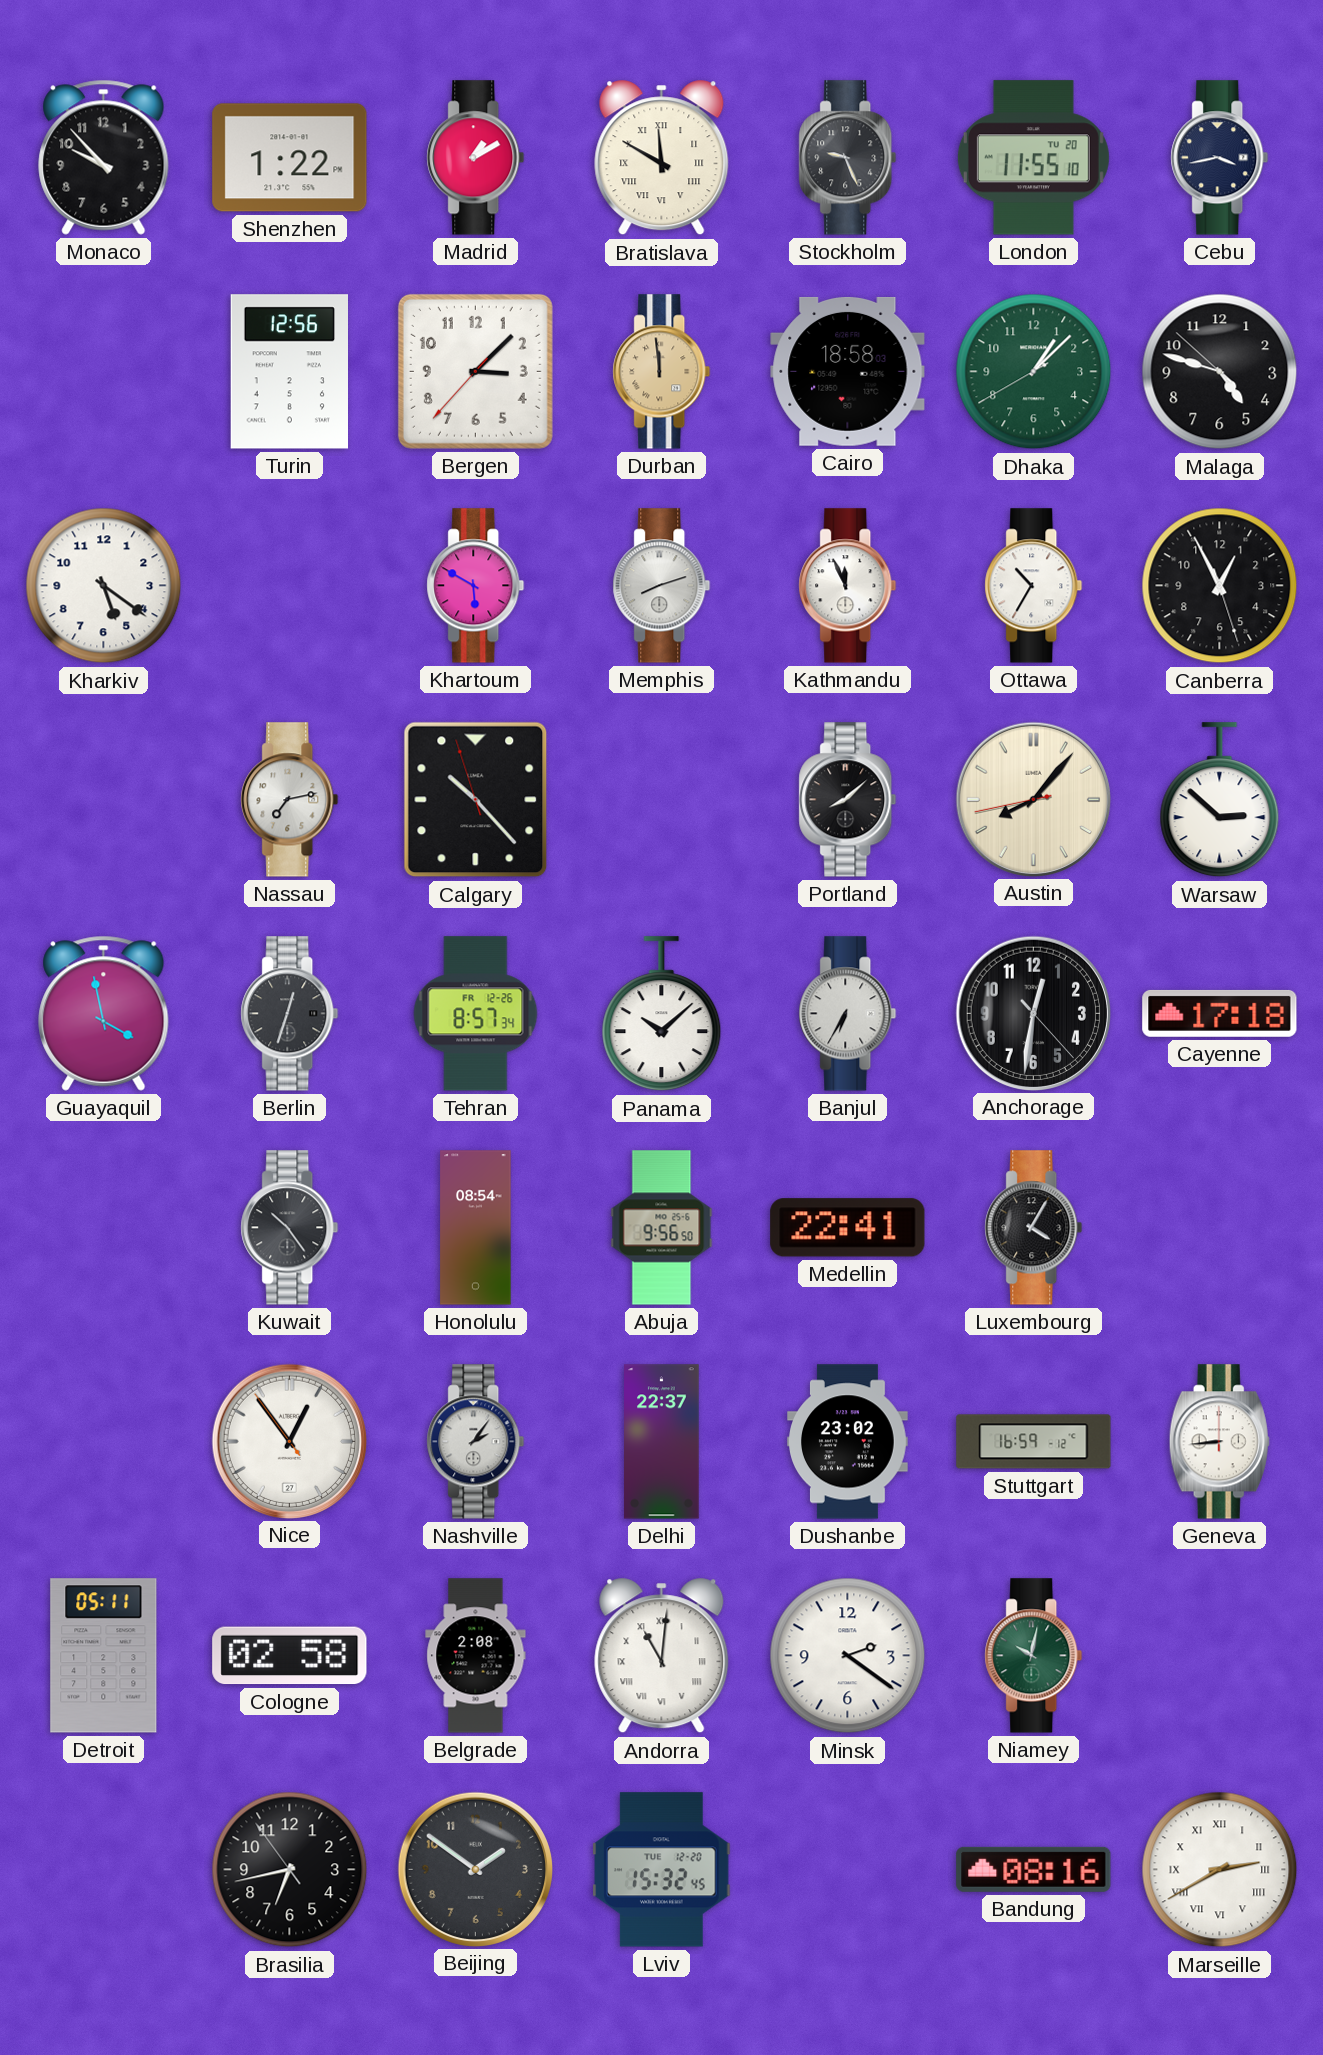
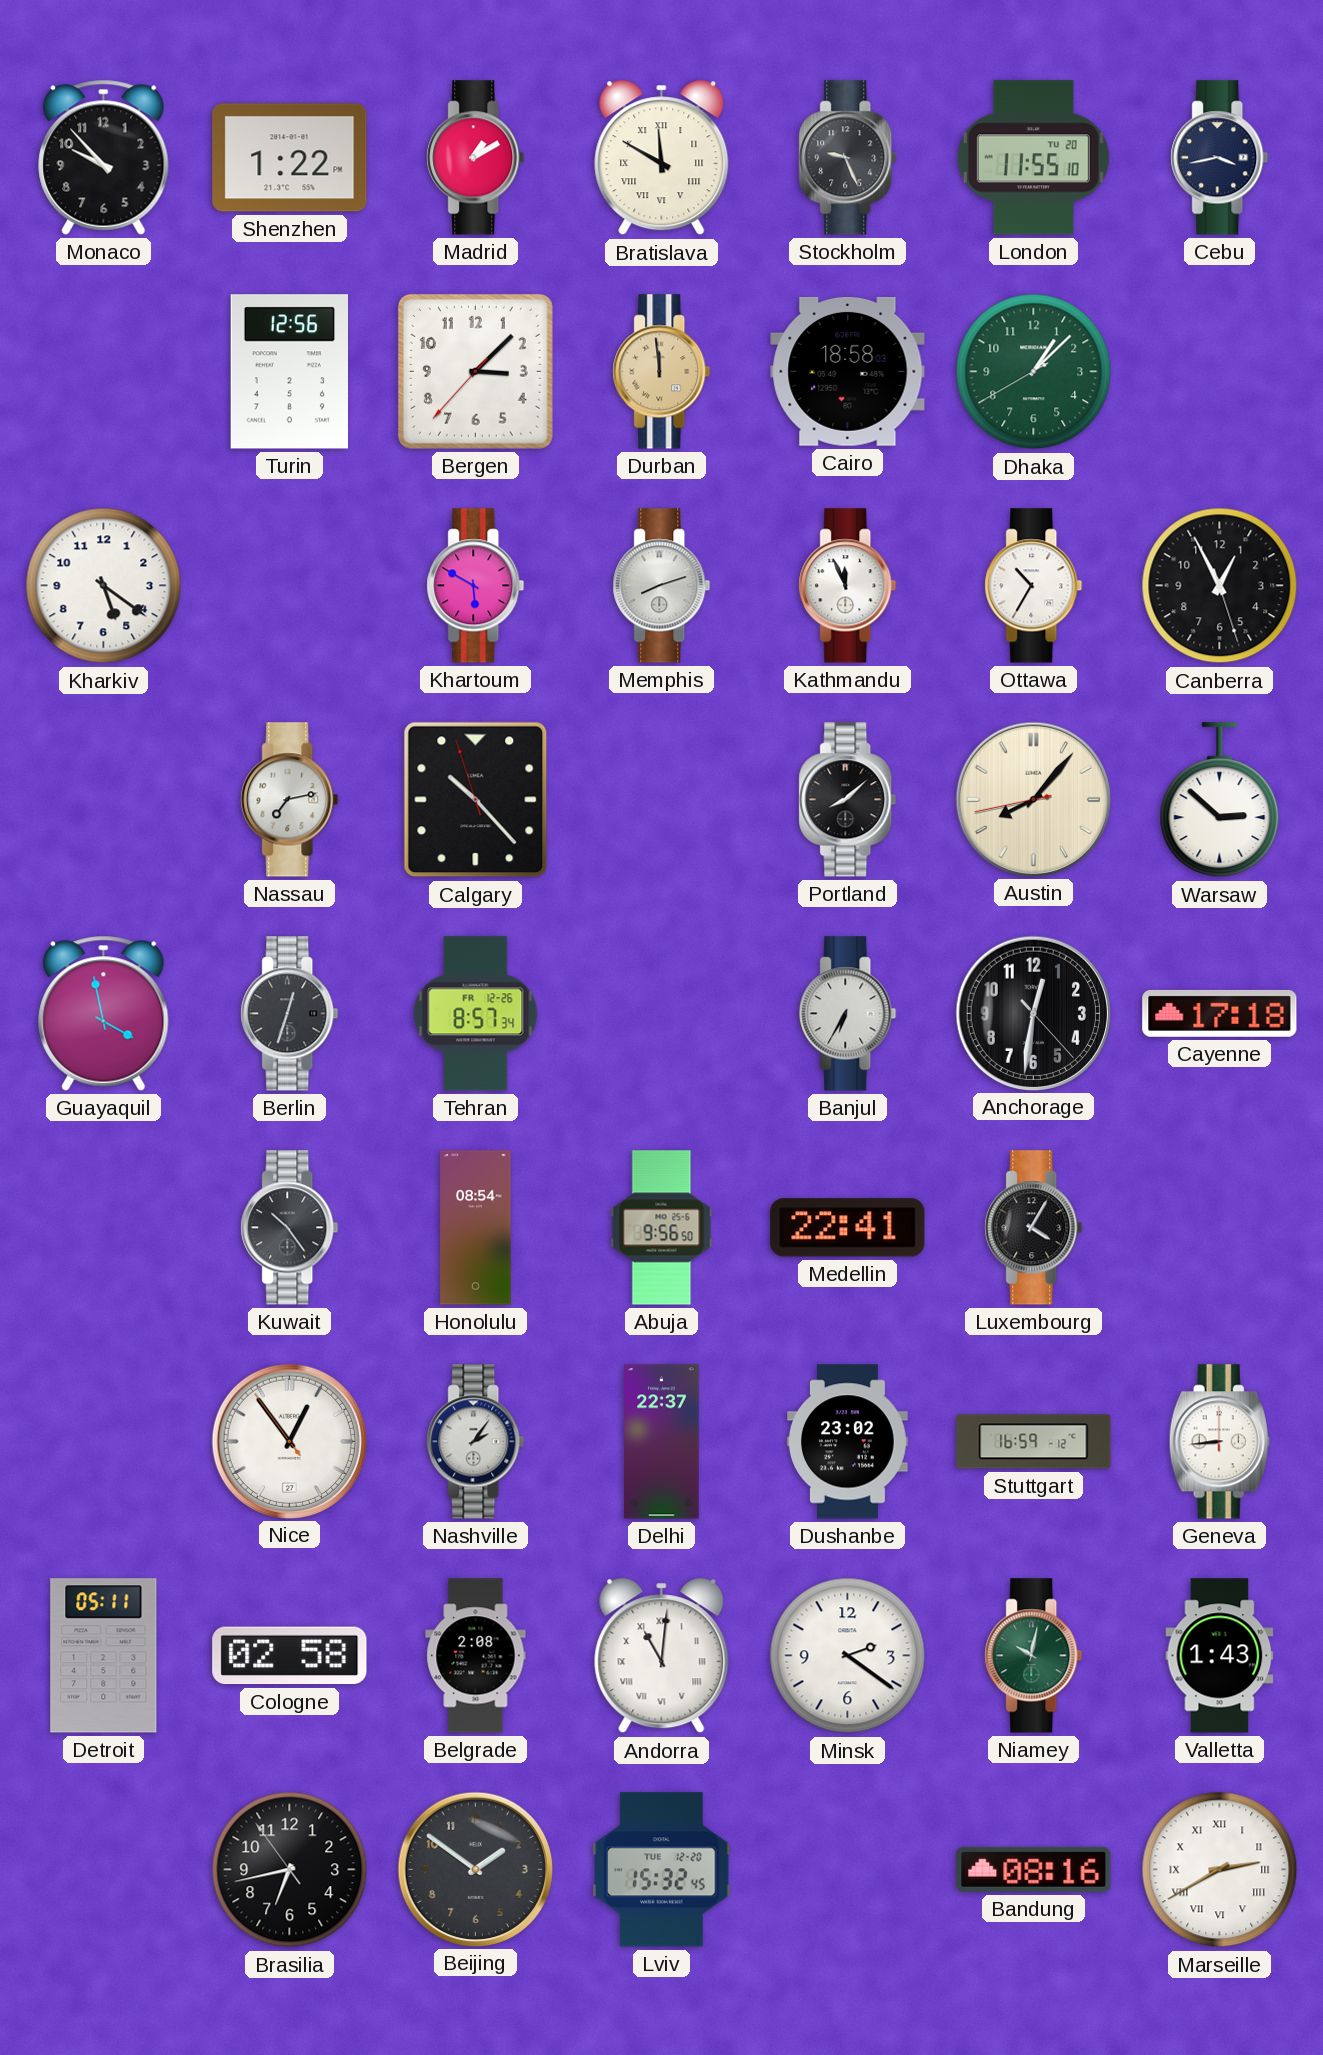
Malaga: 4:47 -> none
Panama: 10:08 -> none
Valletta: none -> 1:43
